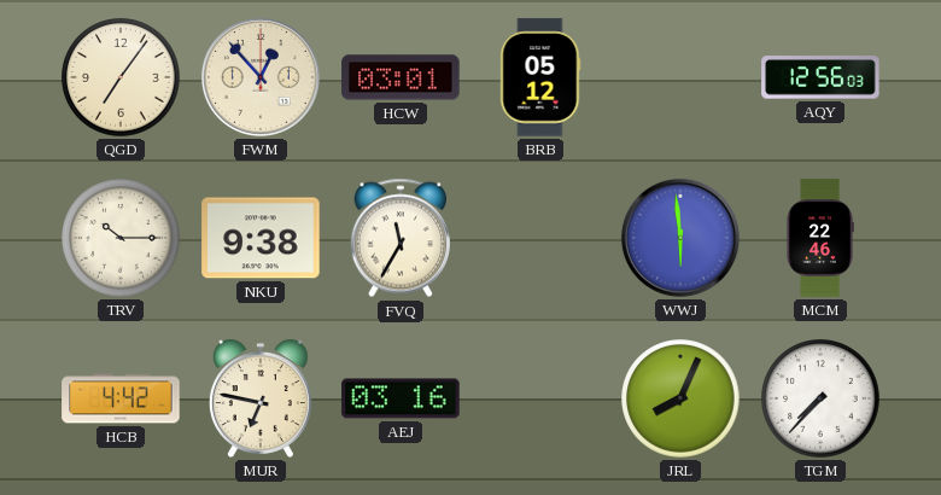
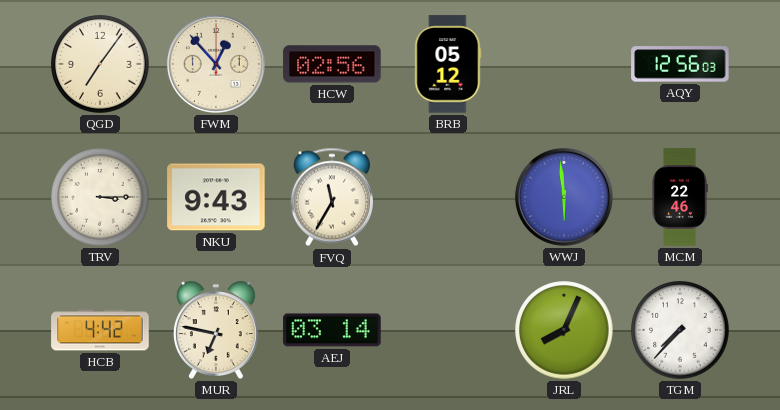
HCW: 03:01 -> 02:56
TRV: 10:15 -> 3:15
NKU: 9:38 -> 9:43
AEJ: 03:16 -> 03:14
